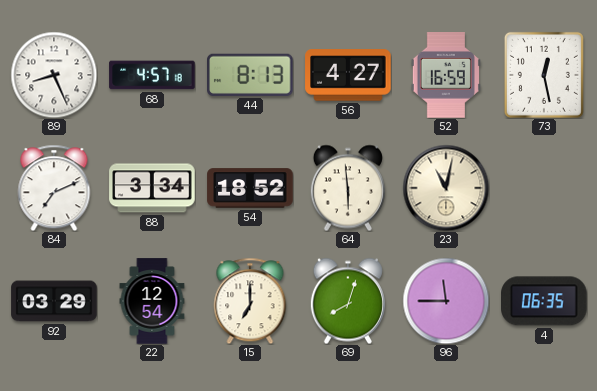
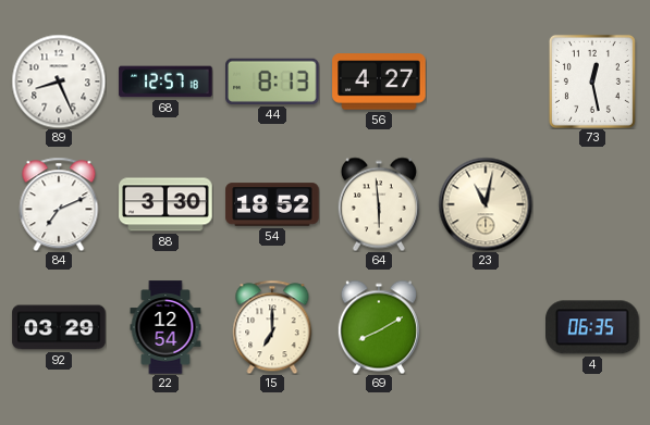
68: 4:57 -> 12:57
52: 16:59 -> none
88: 3:34 -> 3:30
69: 8:03 -> 8:10
96: 11:45 -> none
